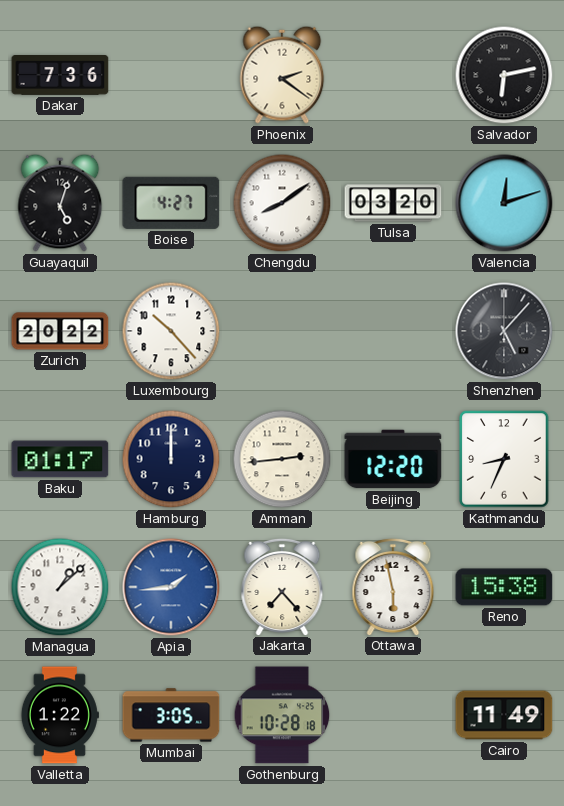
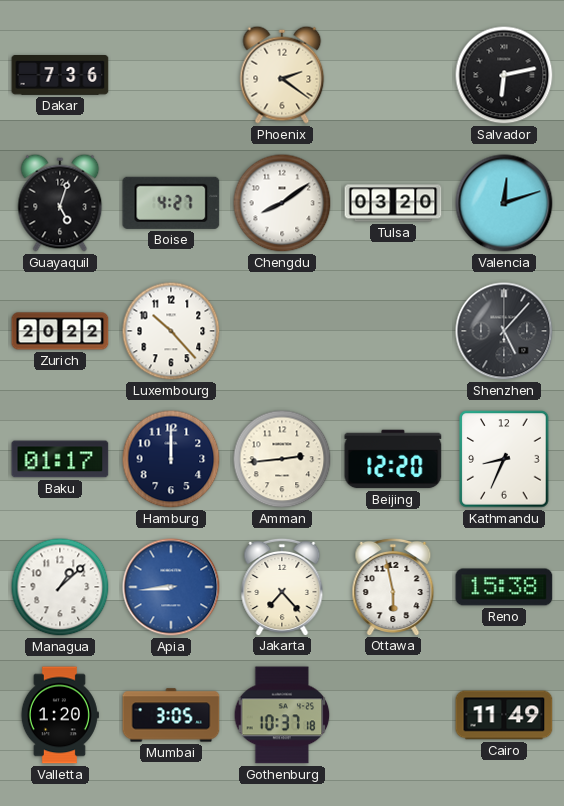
Apia: 1:44 -> 8:44
Valletta: 1:22 -> 1:20
Gothenburg: 10:28 -> 10:37
